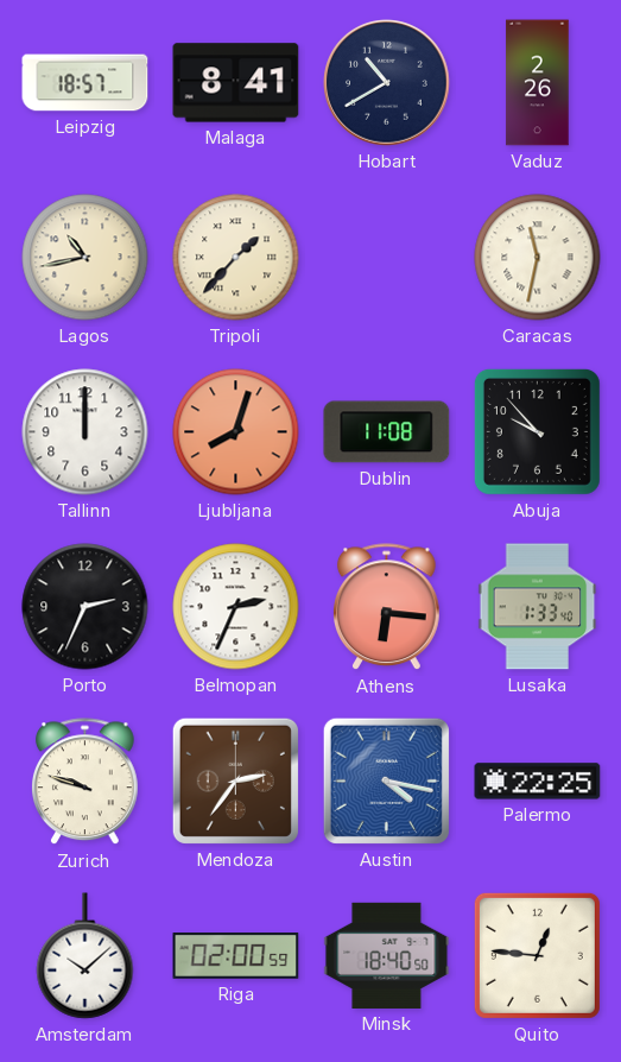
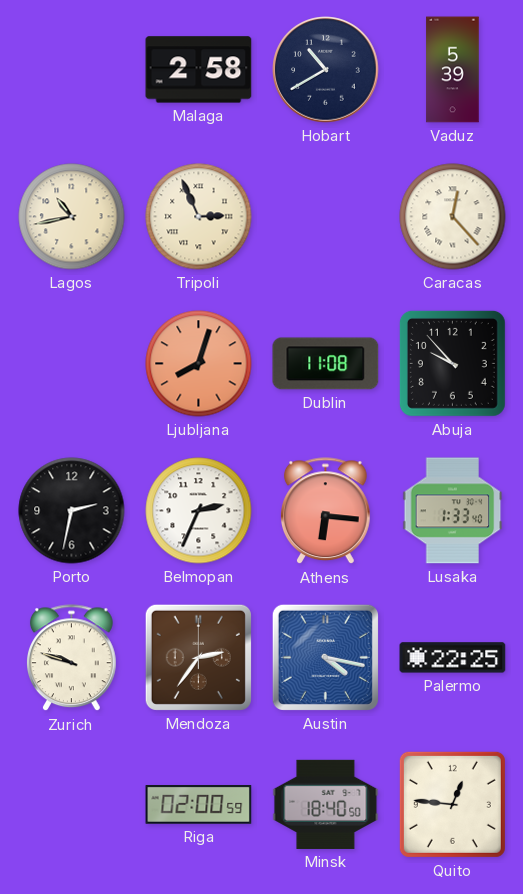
Leipzig: 18:57 -> none
Malaga: 8:41 -> 2:58
Vaduz: 2:26 -> 5:39
Tripoli: 1:37 -> 2:56
Caracas: 11:32 -> 12:23
Tallinn: 12:00 -> none
Porto: 2:34 -> 2:32
Amsterdam: 10:08 -> none
